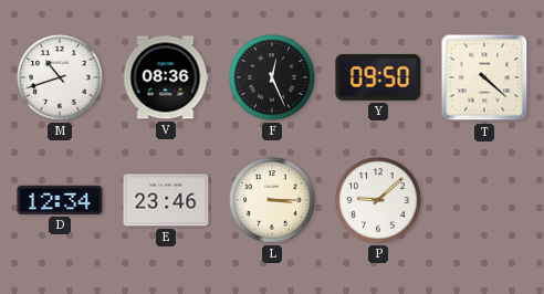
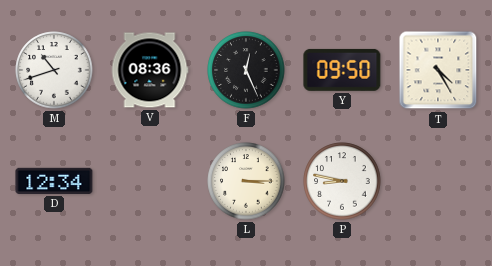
T: 4:22 -> 4:25
E: 23:46 -> none
P: 9:08 -> 8:47
